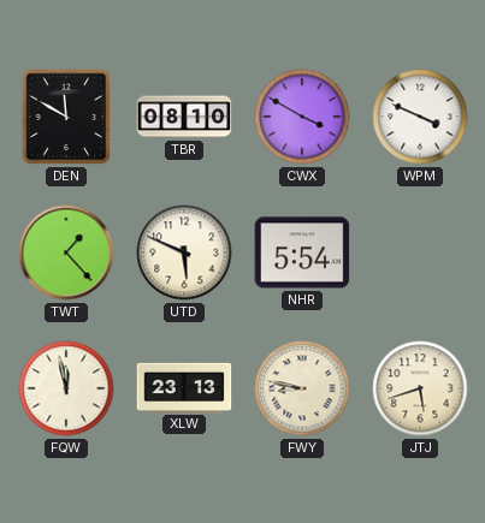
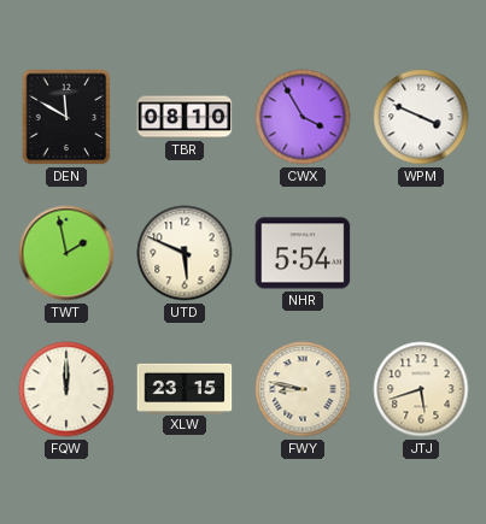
CWX: 3:50 -> 3:55
TWT: 1:23 -> 1:58
FQW: 11:58 -> 12:00
XLW: 23:13 -> 23:15
